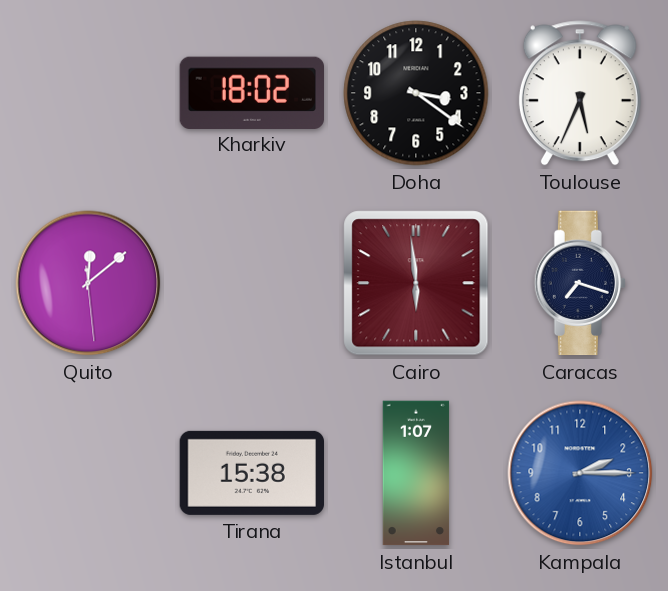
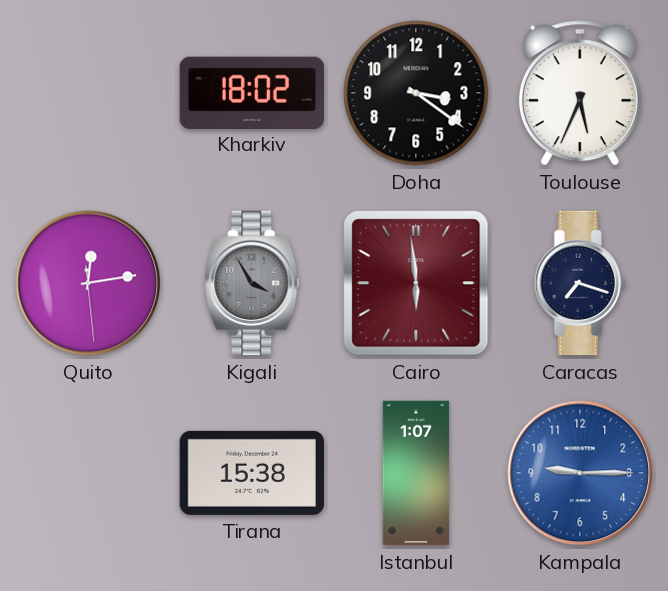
Quito: 12:08 -> 12:13
Kigali: none -> 3:55
Kampala: 2:15 -> 9:15
